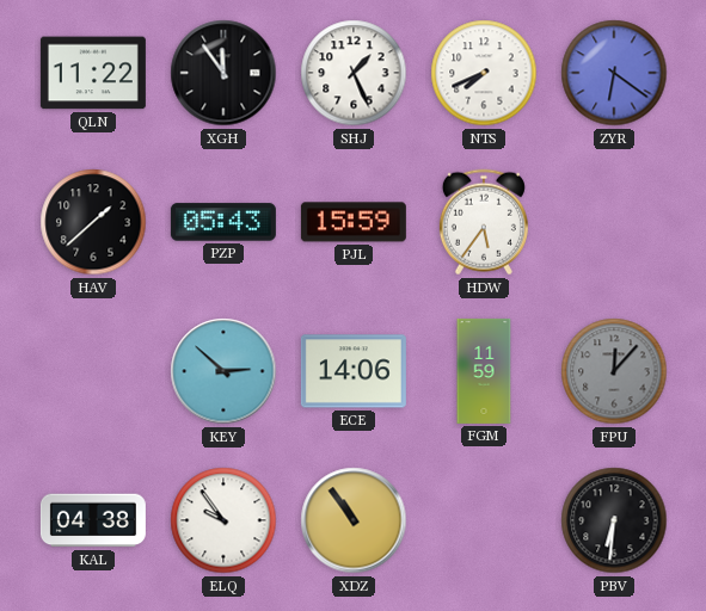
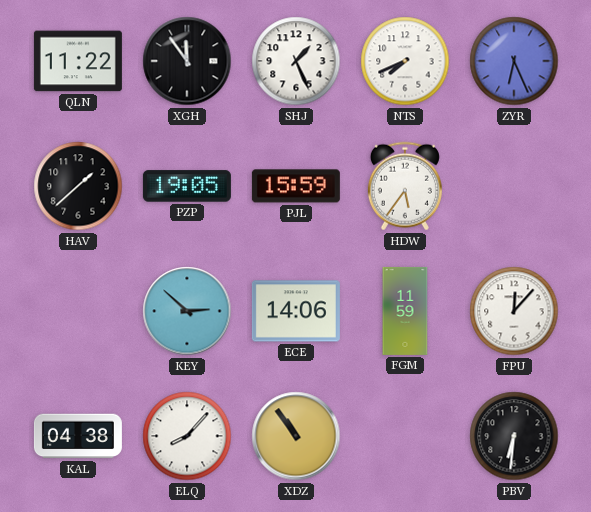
ZYR: 6:21 -> 6:26
PZP: 05:43 -> 19:05
FPU dial: grey -> white
ELQ: 9:54 -> 8:07
